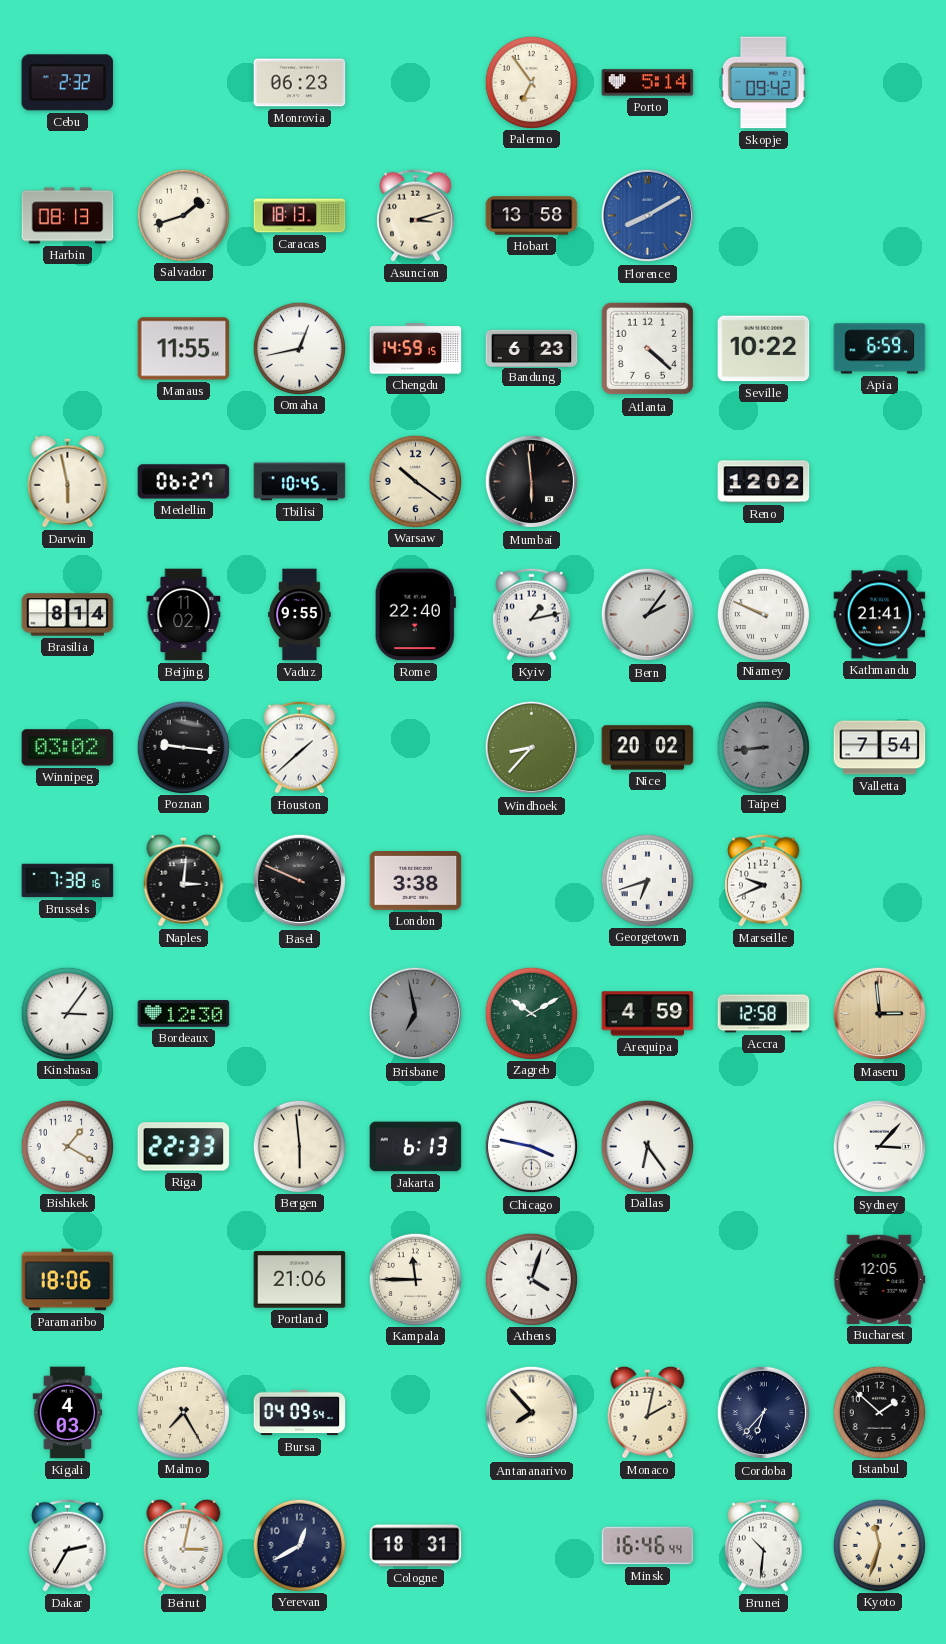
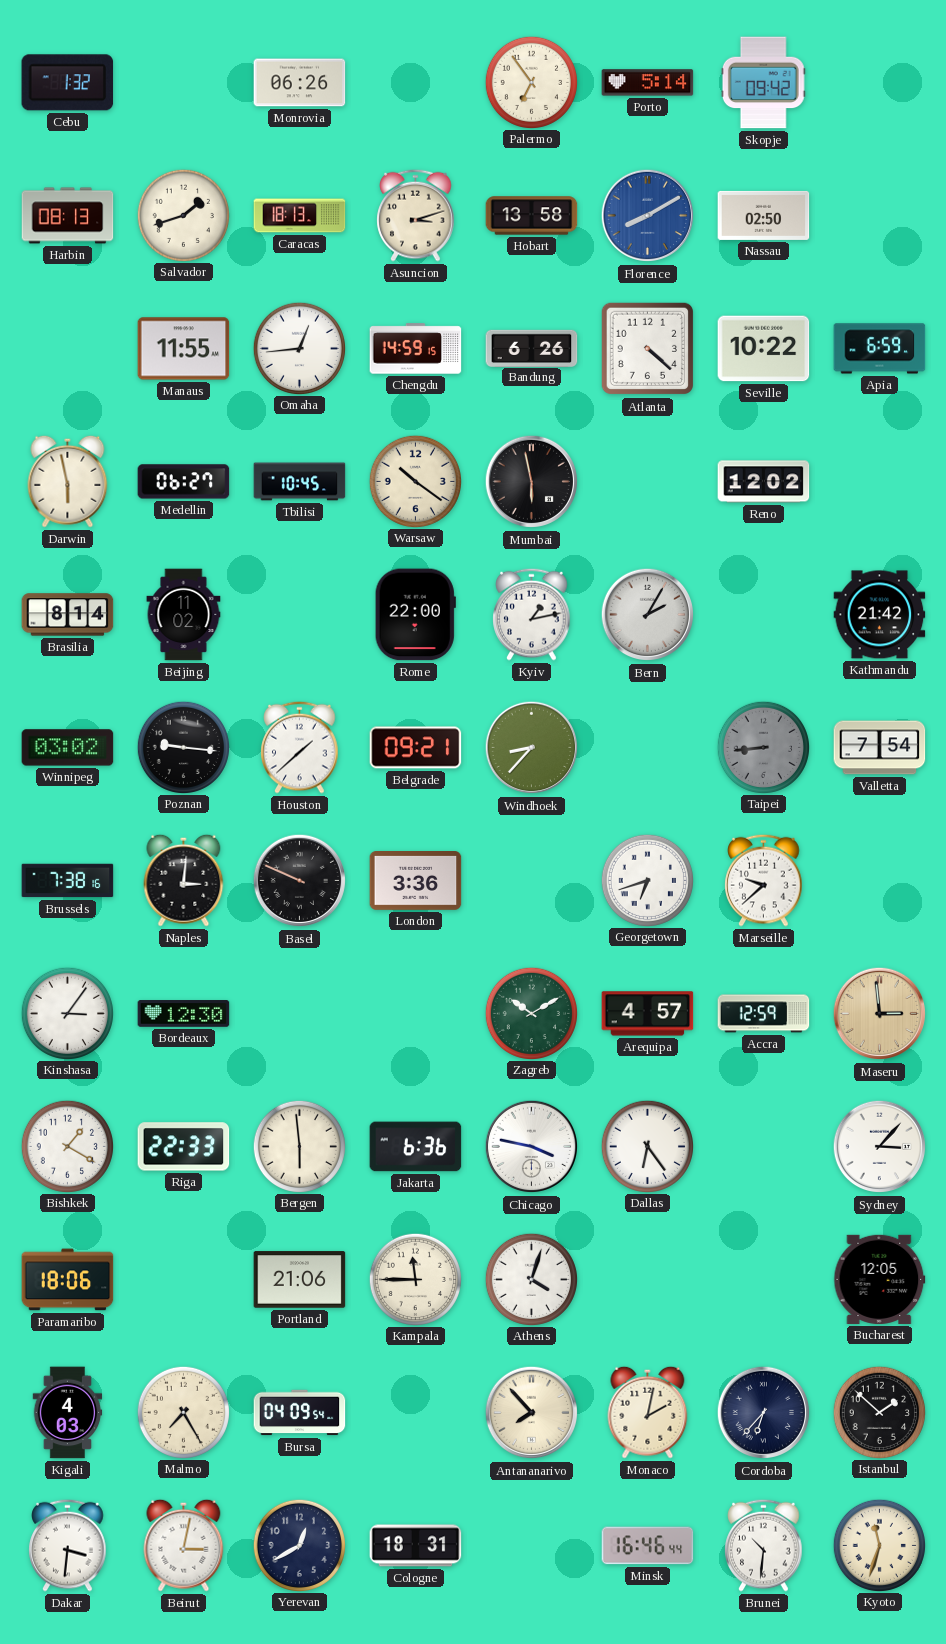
Cebu: 2:32 -> 1:32
Monrovia: 06:23 -> 06:26
Nassau: none -> 02:50
Omaha: 12:43 -> 12:44
Bandung: 6:23 -> 6:26
Mumbai: 5:59 -> 5:58
Vaduz: 9:55 -> none
Rome: 22:40 -> 22:00
Bern: 2:06 -> 2:05
Niamey: 9:49 -> none
Kathmandu: 21:41 -> 21:42
Belgrade: none -> 09:21
Nice: 20:02 -> none
London: 3:38 -> 3:36
Marseille: 9:41 -> 9:38
Brisbane: 6:58 -> none
Arequipa: 4:59 -> 4:57
Accra: 12:58 -> 12:59
Jakarta: 6:13 -> 6:36
Dakar: 2:35 -> 3:31
